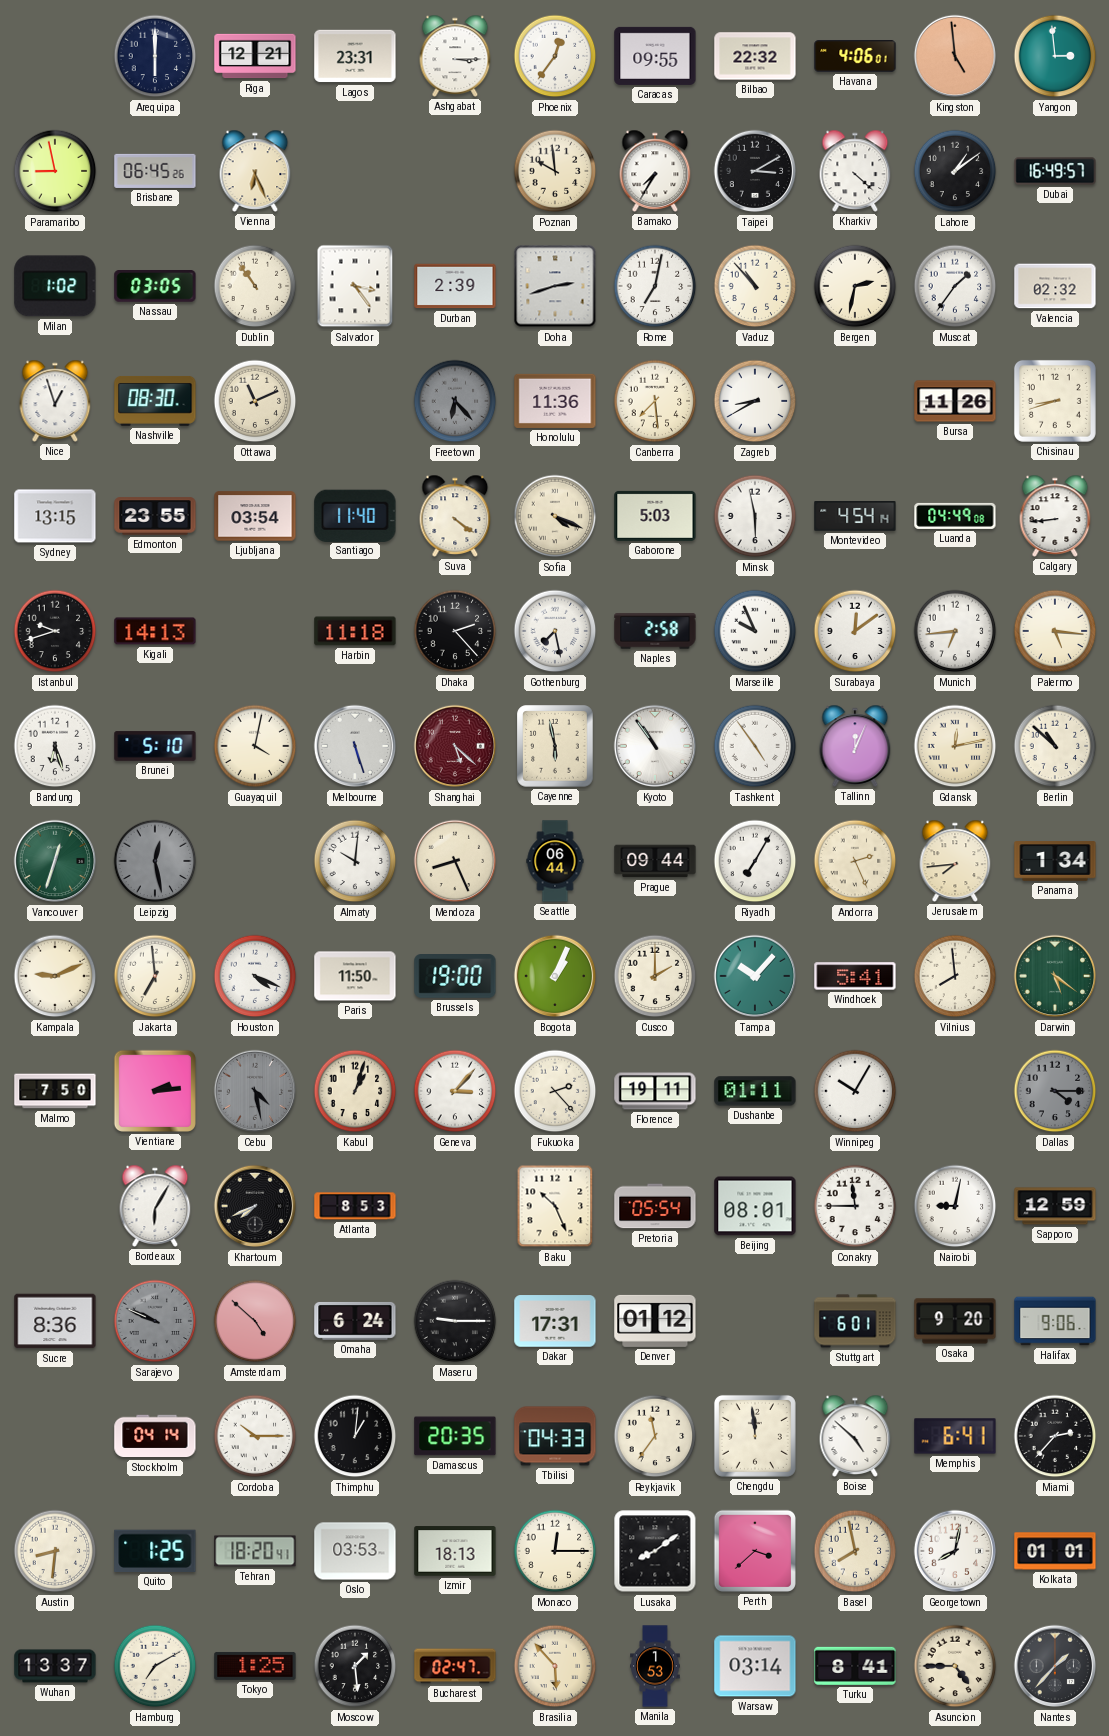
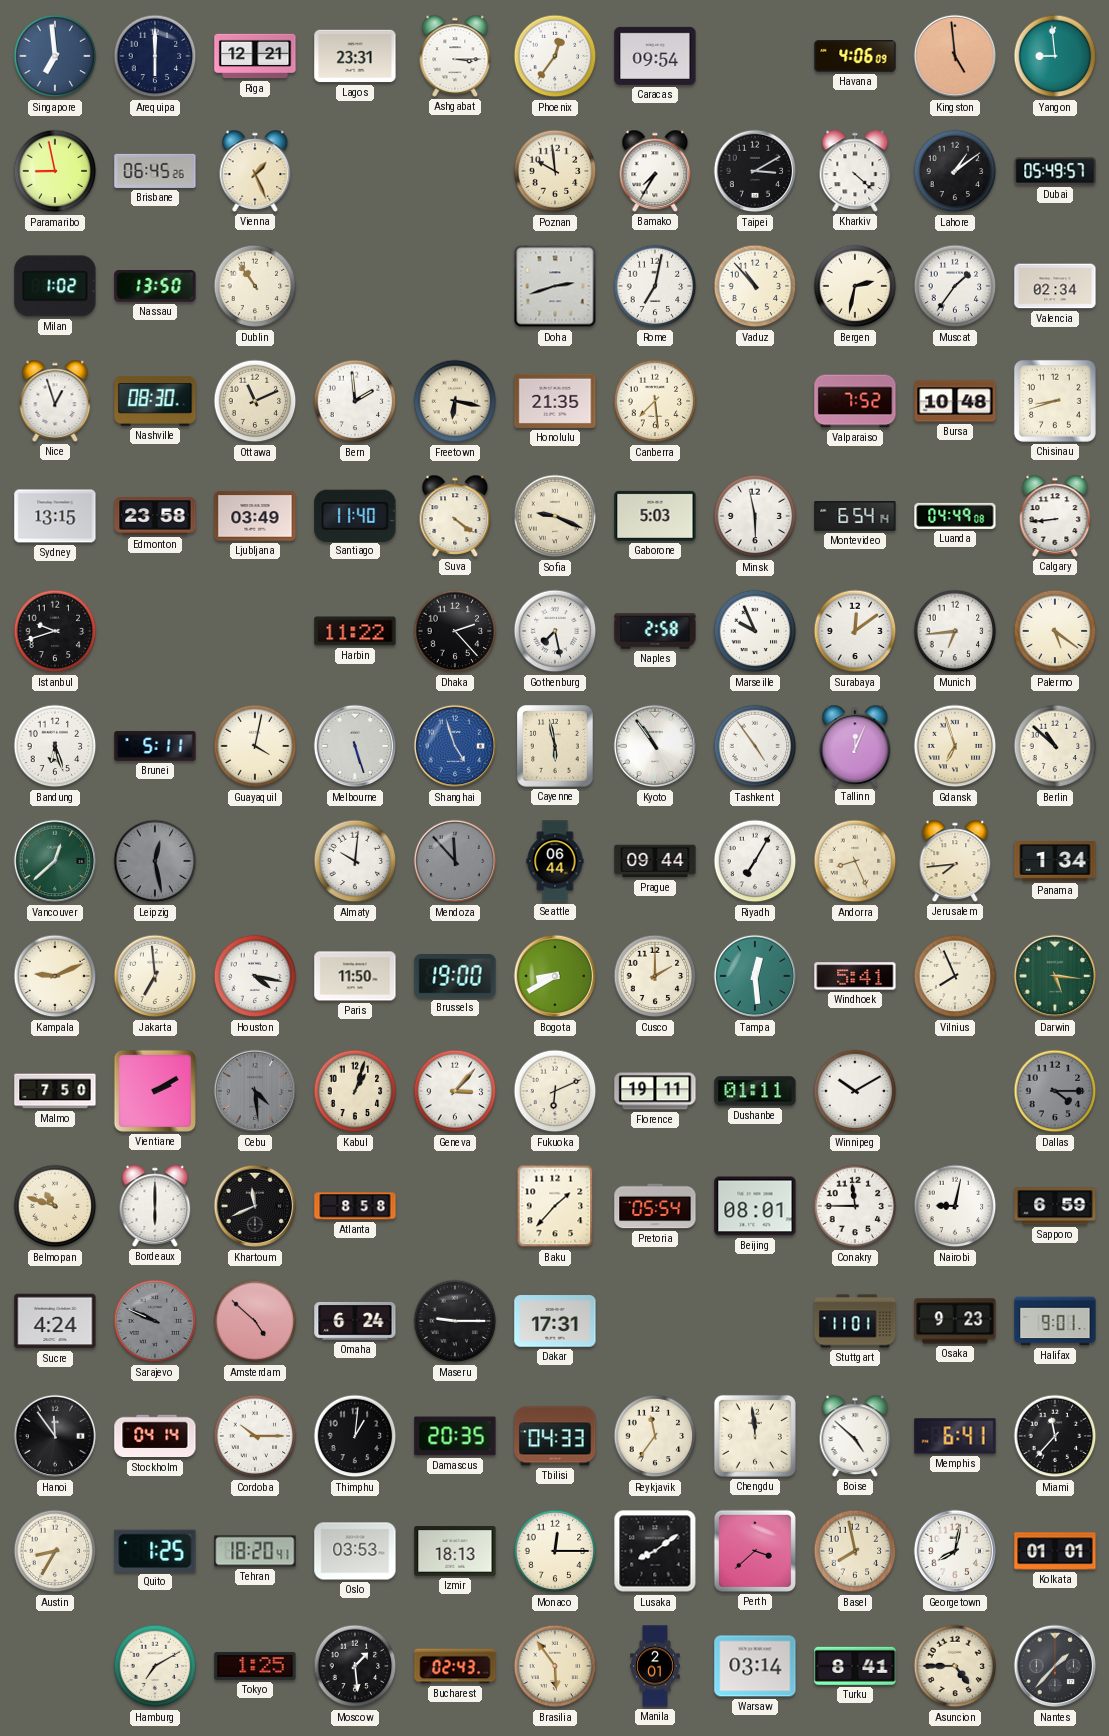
Singapore: none -> 6:59
Caracas: 09:55 -> 09:54
Bilbao: 22:32 -> none
Havana: 4:06:01 -> 4:06:09
Yangon: 2:59 -> 8:59
Vienna: 6:26 -> 1:26
Dubai: 16:49 -> 05:49
Nassau: 03:05 -> 13:50
Salvador: 3:24 -> none
Durban: 2:39 -> none
Valencia: 02:32 -> 02:34
Bern: none -> 1:59
Freetown: 6:23 -> 6:17
Freetown dial: grey -> cream
Honolulu: 11:36 -> 21:35
Zagreb: 8:40 -> none
Valparaiso: none -> 7:52
Bursa: 11:26 -> 10:48
Edmonton: 23:55 -> 23:58
Ljubljana: 03:54 -> 03:49
Sofia: 4:19 -> 9:19
Montevideo: 4:54 -> 6:54
Kigali: 14:13 -> none
Harbin: 11:18 -> 11:22
Palermo: 5:16 -> 5:21
Brunei: 5:10 -> 5:11
Shanghai: 5:22 -> 4:57
Shanghai dial: burgundy -> blue
Gdansk: 12:13 -> 6:57
Vancouver: 12:33 -> 12:38
Mendoza: 8:26 -> 11:53
Mendoza dial: cream -> grey
Andorra: 2:26 -> 8:26
Houston: 4:19 -> 4:17
Bogota: 1:04 -> 8:40
Tampa: 10:07 -> 12:29
Vilnius: 7:59 -> 7:56
Darwin: 5:21 -> 5:16
Vientiane: 2:14 -> 2:10
Cebu: 4:28 -> 4:29
Fukuoka: 2:23 -> 6:11
Winnipeg: 10:05 -> 10:10
Belmopan: none -> 10:48
Bordeaux: 6:05 -> 6:00
Khartoum: 7:41 -> 11:41
Atlanta: 8:53 -> 8:58
Baku: 10:26 -> 1:37
Sapporo: 12:59 -> 6:59
Sucre: 8:36 -> 4:24
Denver: 01:12 -> none
Stuttgart: 6:01 -> 11:01
Osaka: 9:20 -> 9:23
Halifax: 9:06 -> 9:01
Hanoi: none -> 11:54
Miami: 2:37 -> 11:37
Austin: 8:31 -> 8:35
Wuhan: 13:37 -> none
Bucharest: 02:47 -> 02:43
Brasilia: 5:53 -> 5:54
Manila: 1:53 -> 2:01
